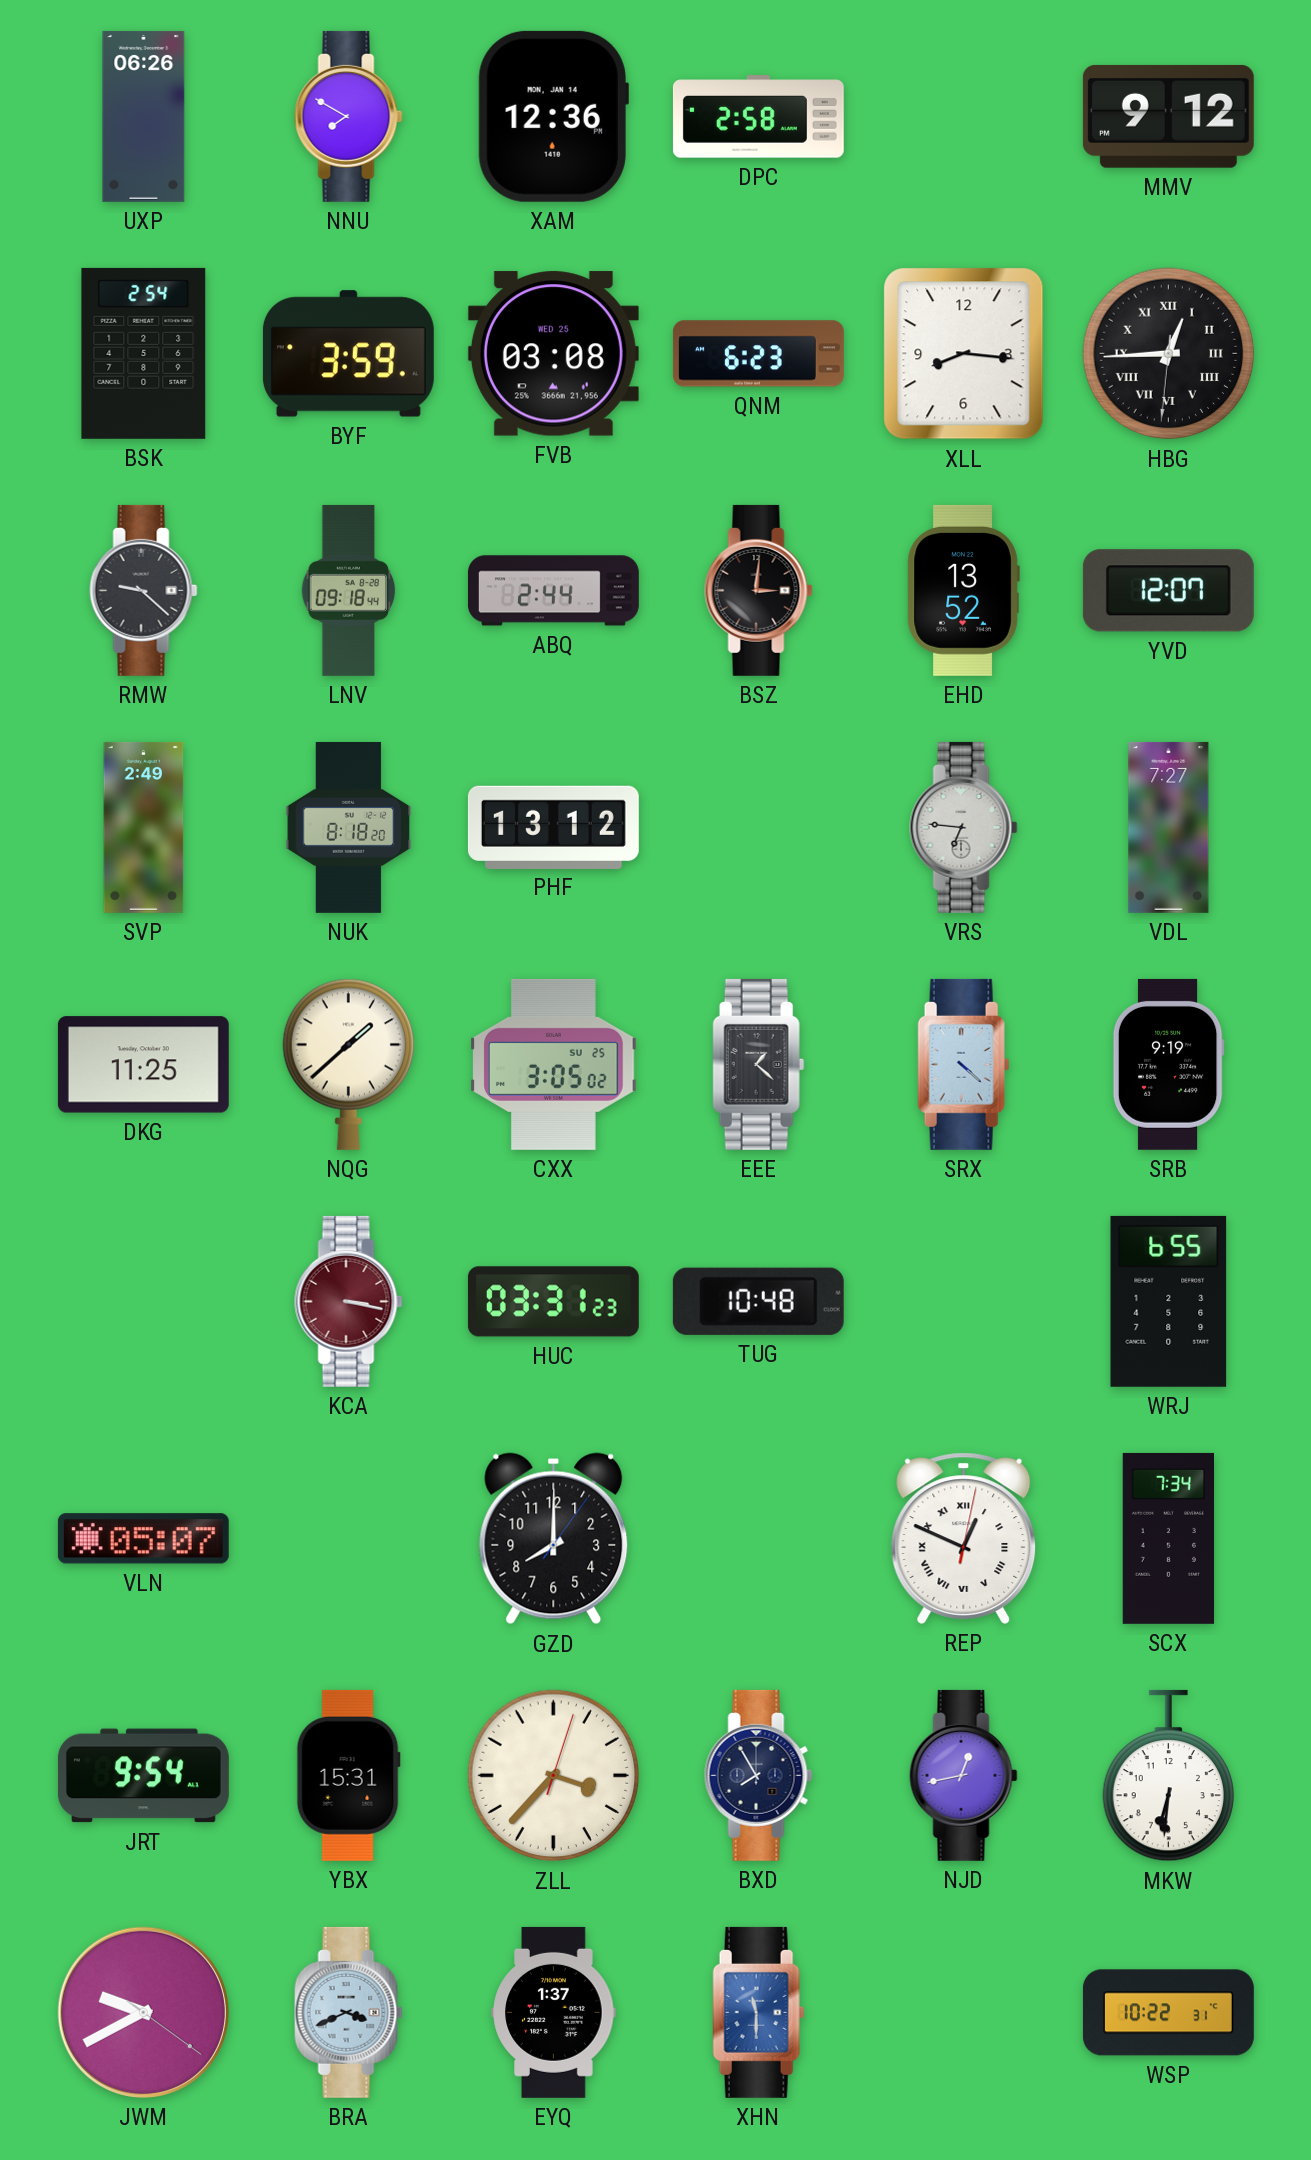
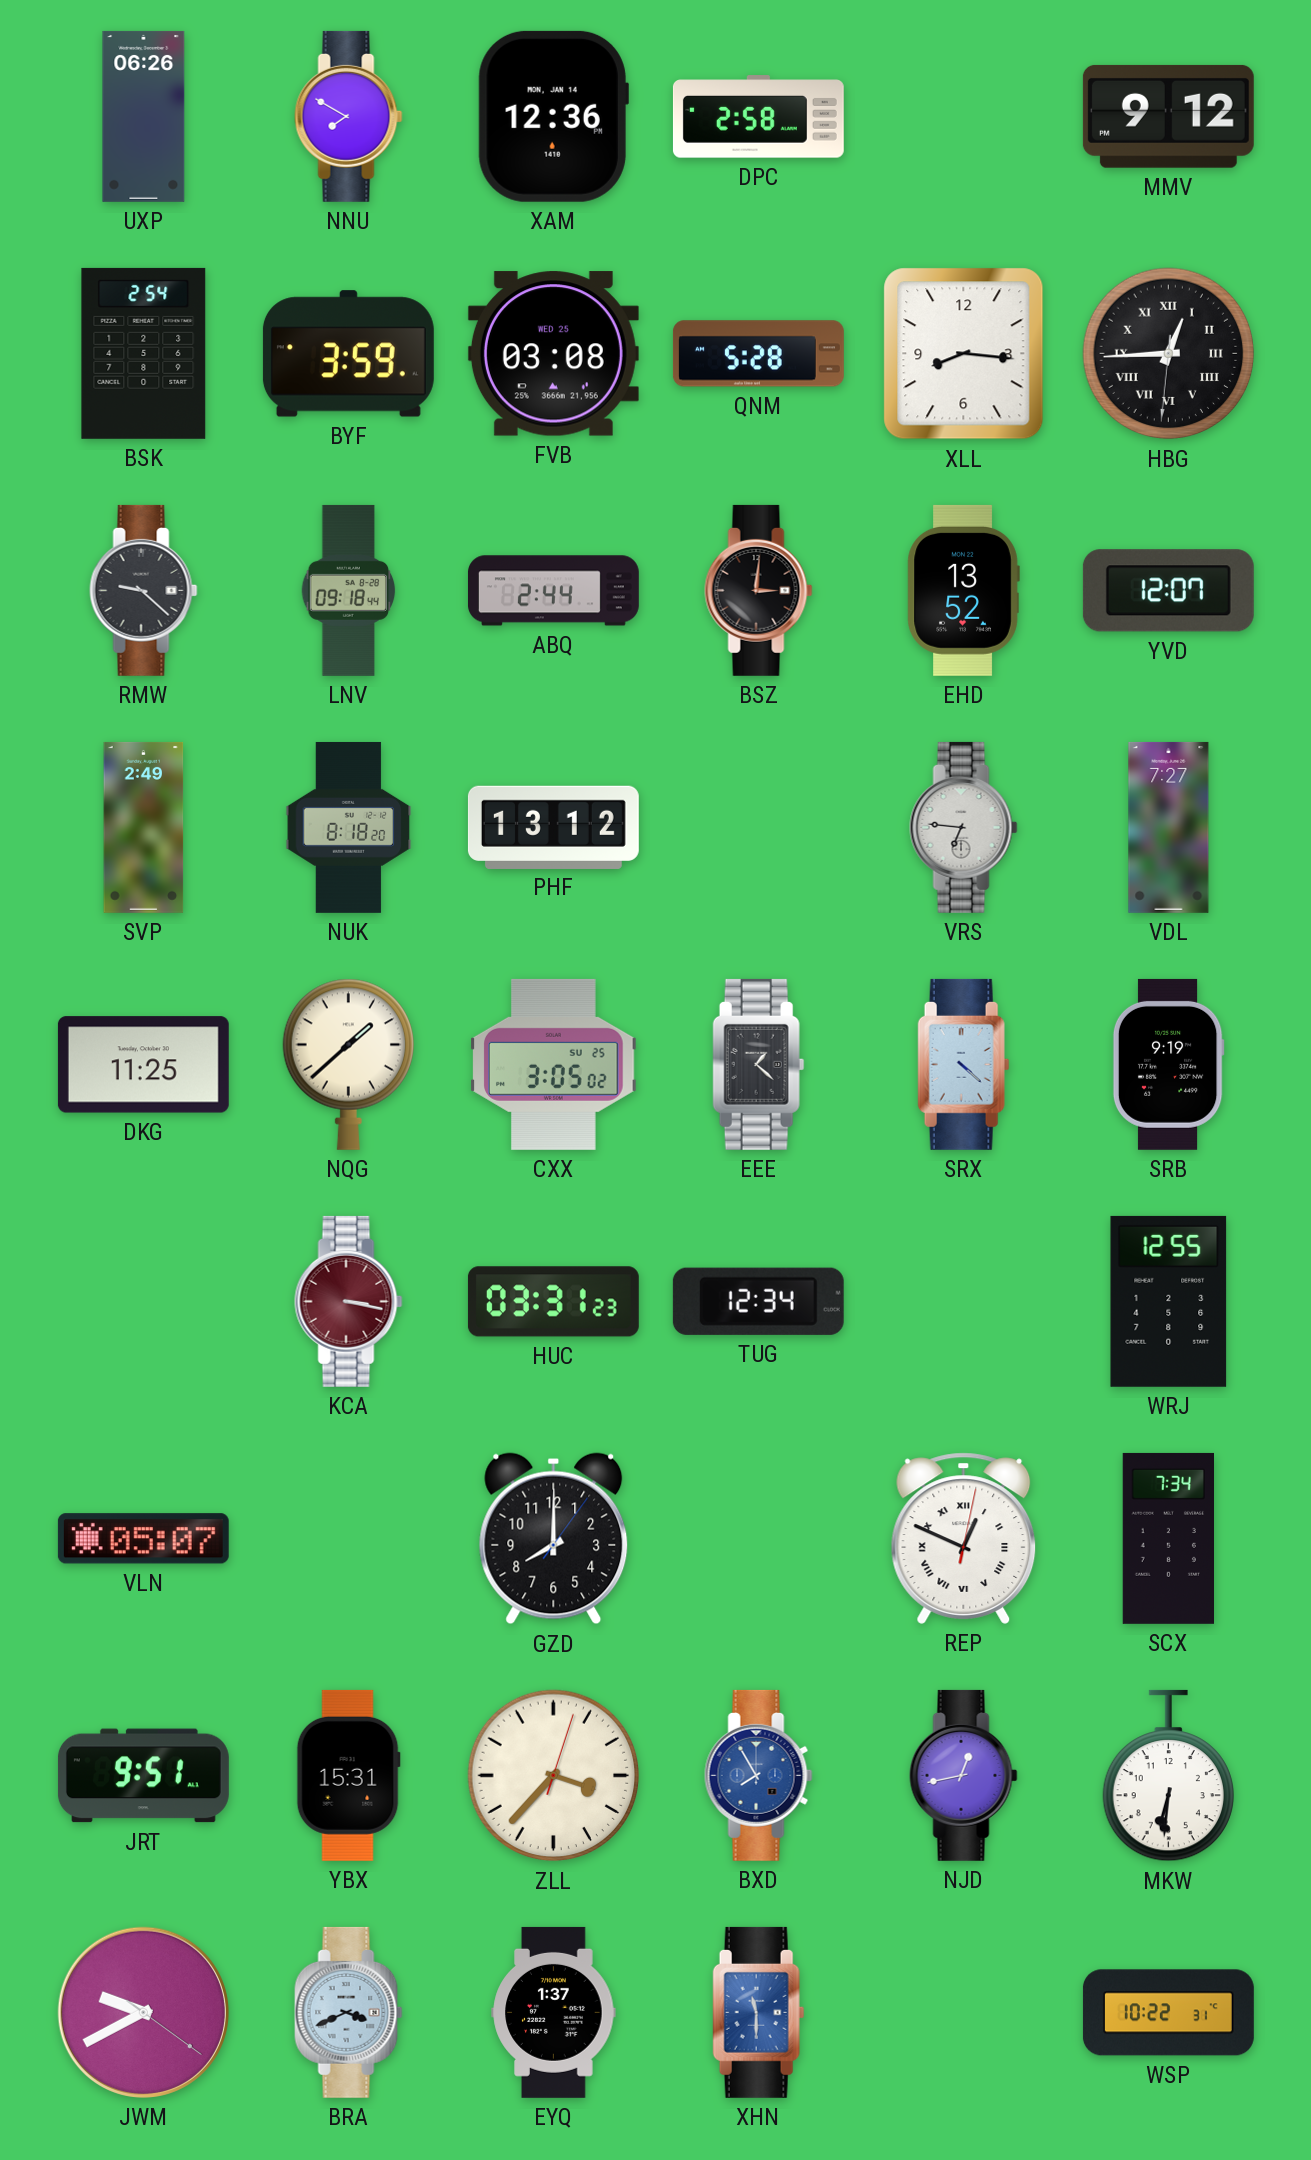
QNM: 6:23 -> 5:28
TUG: 10:48 -> 12:34
WRJ: 6:55 -> 12:55
JRT: 9:54 -> 9:51
BXD dial: navy -> blue
